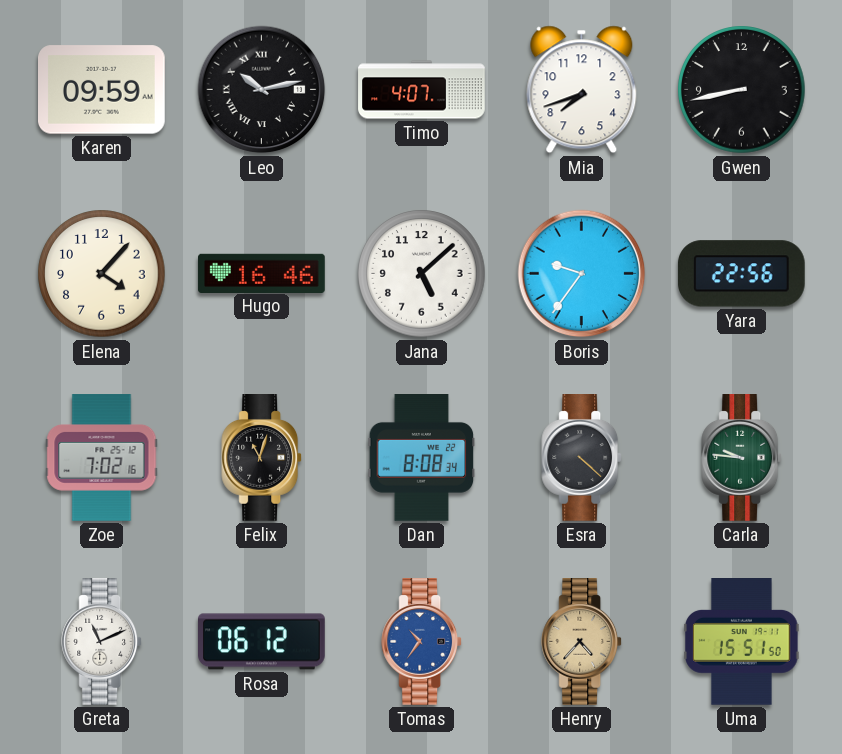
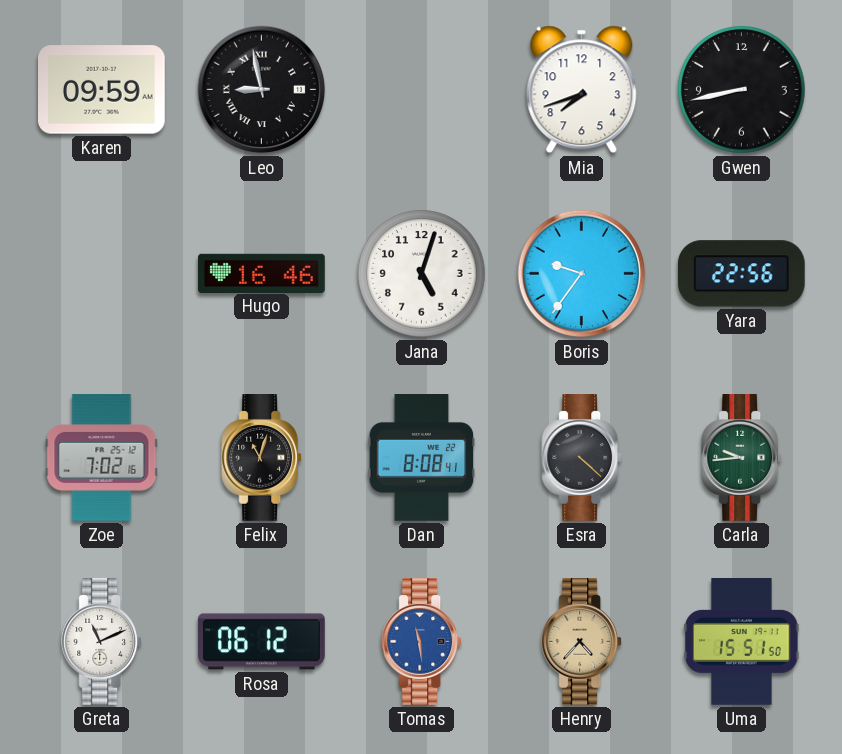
Leo: 10:13 -> 8:58
Timo: 4:07 -> none
Elena: 4:07 -> none
Jana: 5:08 -> 5:03
Dan: 8:08:34 -> 8:08:41
Carla: 9:46 -> 9:44
Tomas: 10:36 -> 11:29
